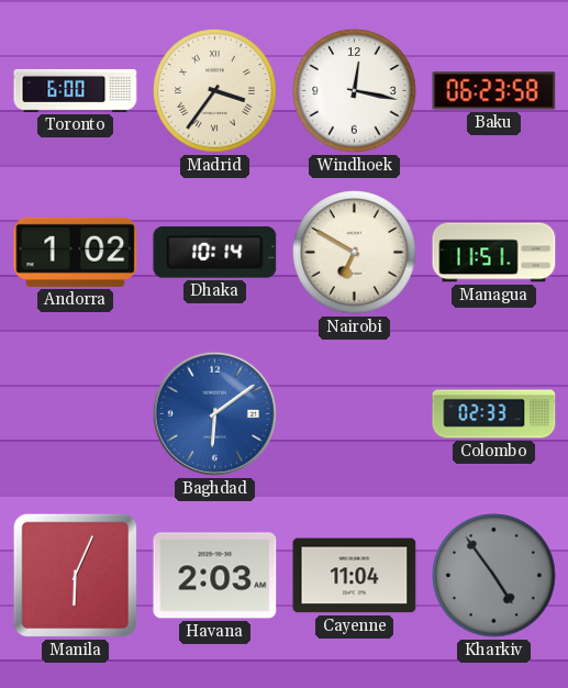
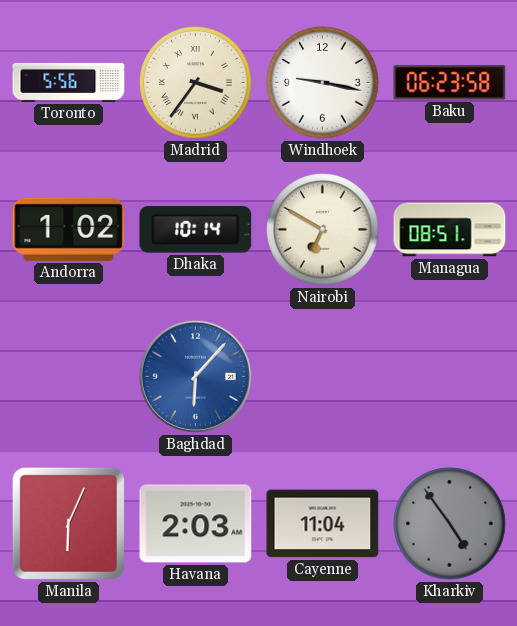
Toronto: 6:00 -> 5:56
Windhoek: 12:17 -> 9:17
Managua: 11:51 -> 08:51
Baghdad: 6:09 -> 6:07
Colombo: 02:33 -> none
